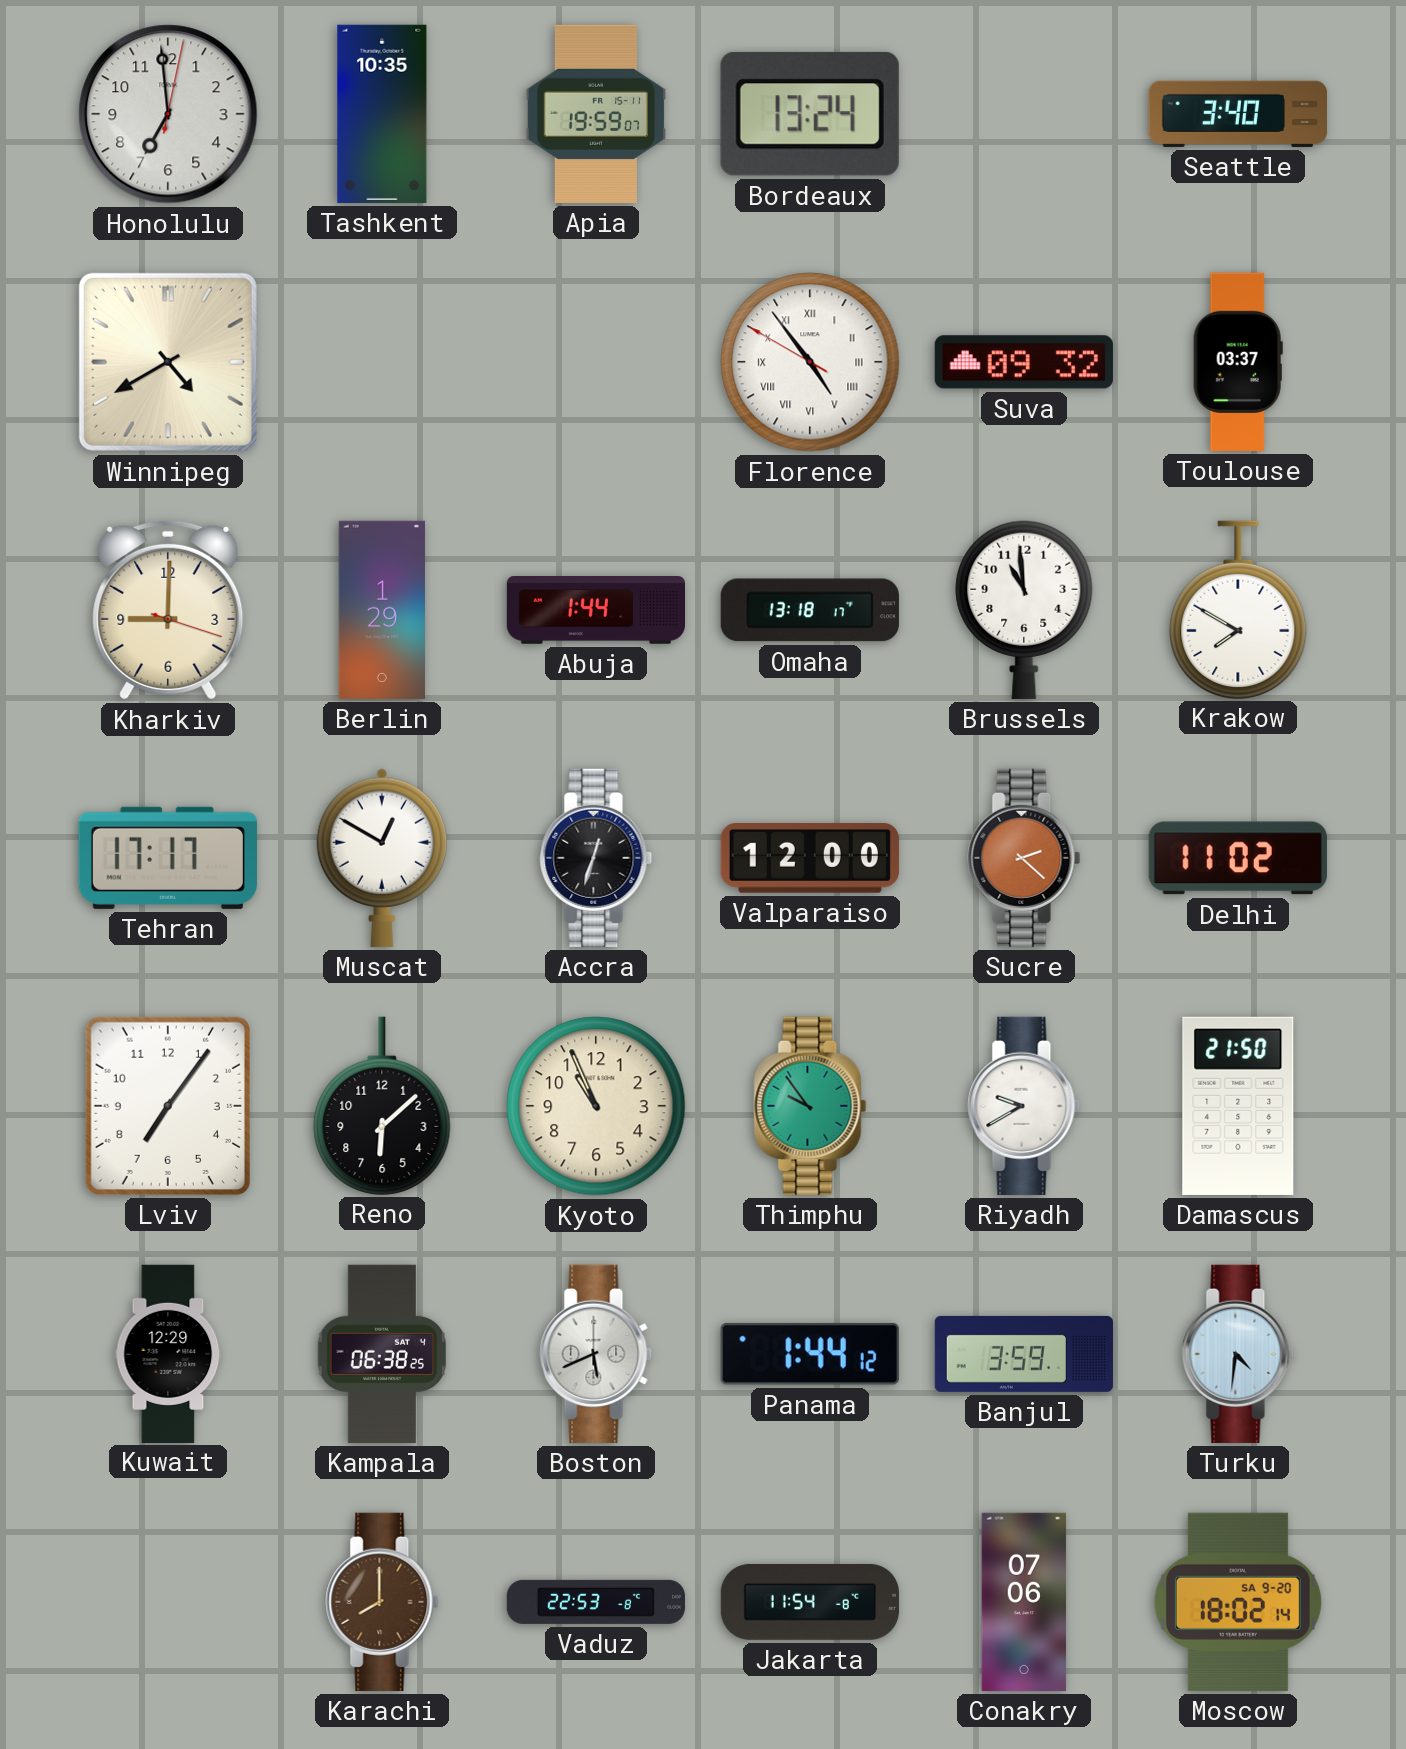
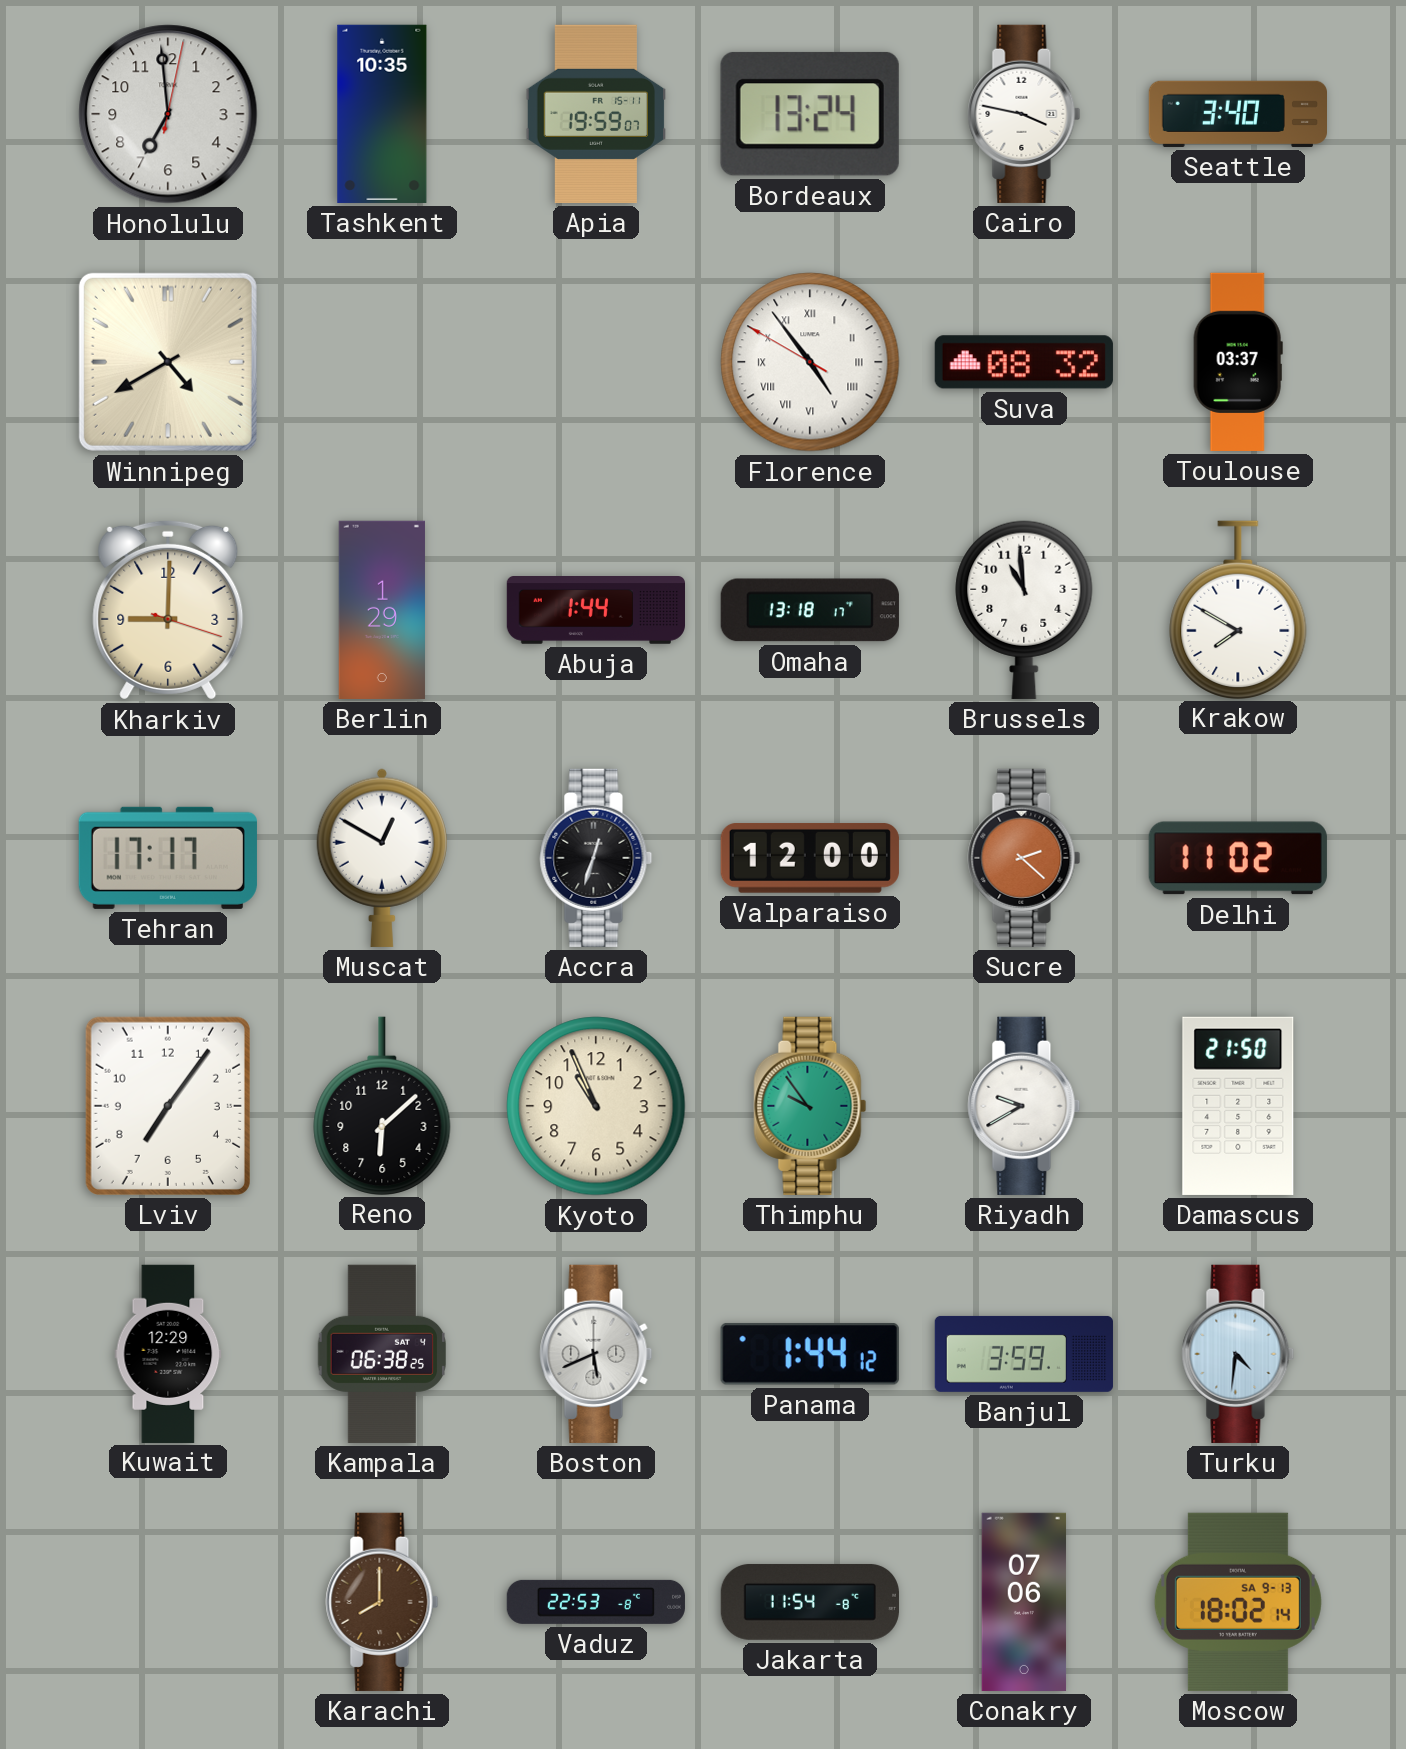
Cairo: none -> 3:47
Suva: 09:32 -> 08:32
Moscow date: SA 9-20 -> SA 9-13
